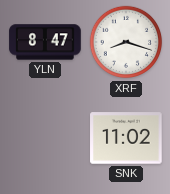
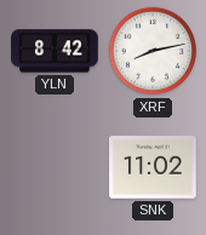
YLN: 8:47 -> 8:42
XRF: 8:18 -> 8:13
